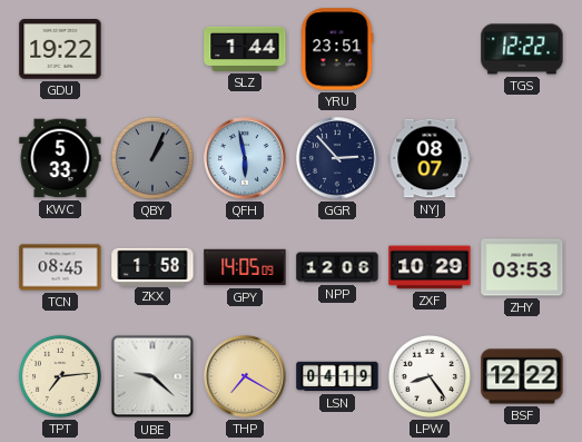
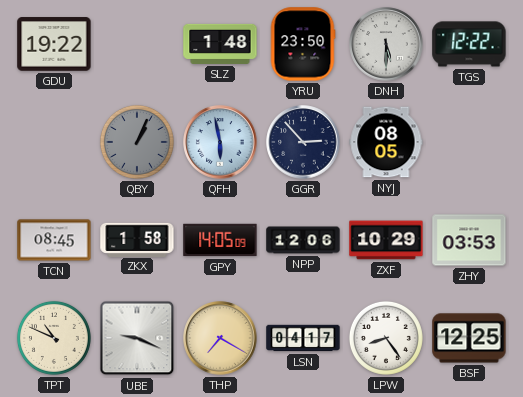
SLZ: 1:44 -> 1:48
YRU: 23:51 -> 23:50
DNH: none -> 5:30
KWC: 5:33 -> none
NYJ: 08:07 -> 08:05
TPT: 7:14 -> 10:49
UBE: 9:22 -> 9:19
LSN: 04:19 -> 04:17
BSF: 12:22 -> 12:25
